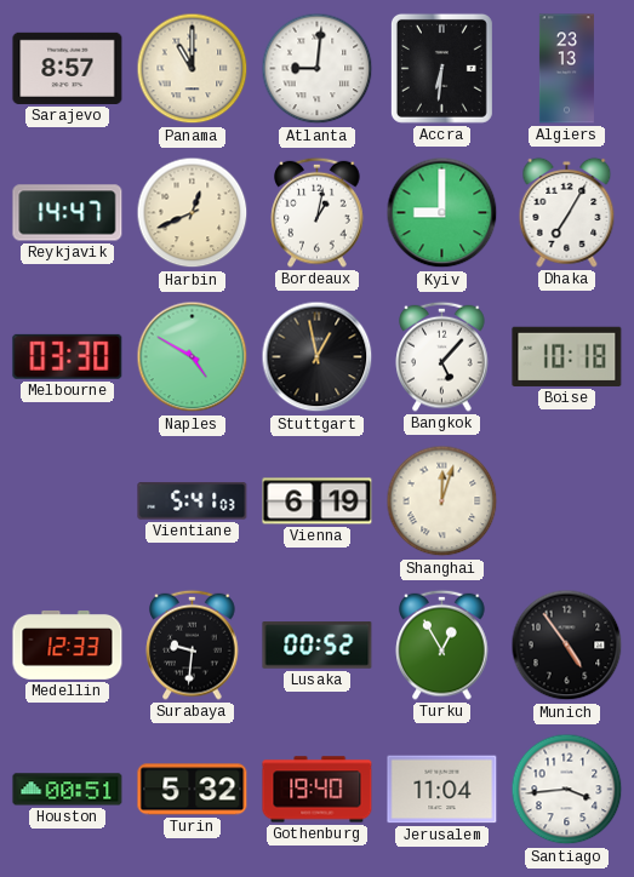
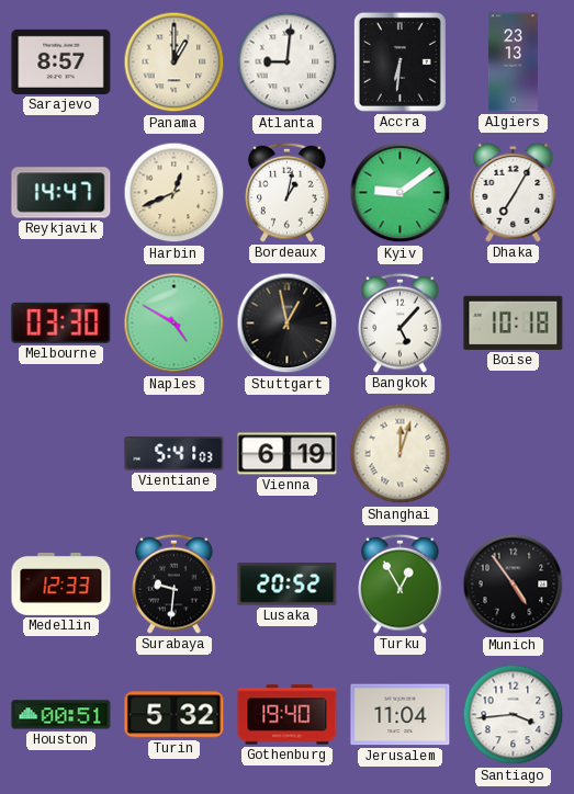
Panama: 11:00 -> 1:00
Kyiv: 9:00 -> 9:09
Lusaka: 00:52 -> 20:52
